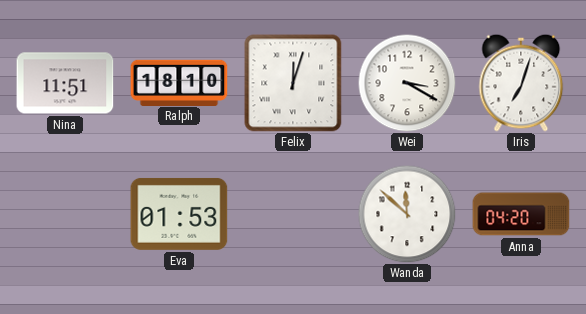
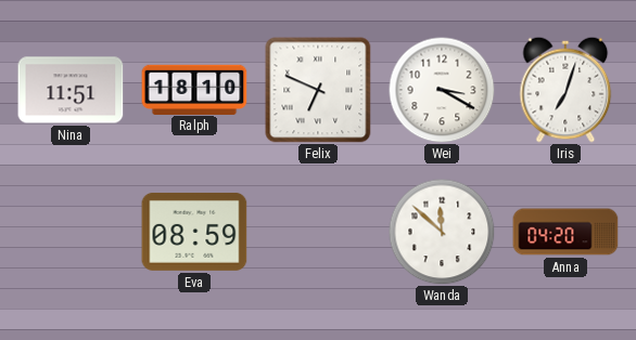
Felix: 12:03 -> 6:49
Eva: 01:53 -> 08:59
